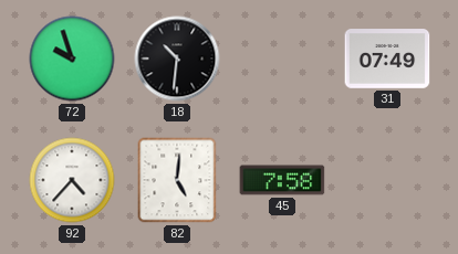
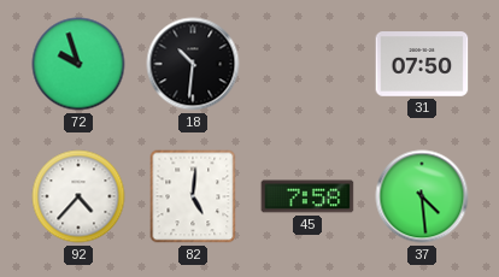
31: 07:49 -> 07:50
37: none -> 4:29
